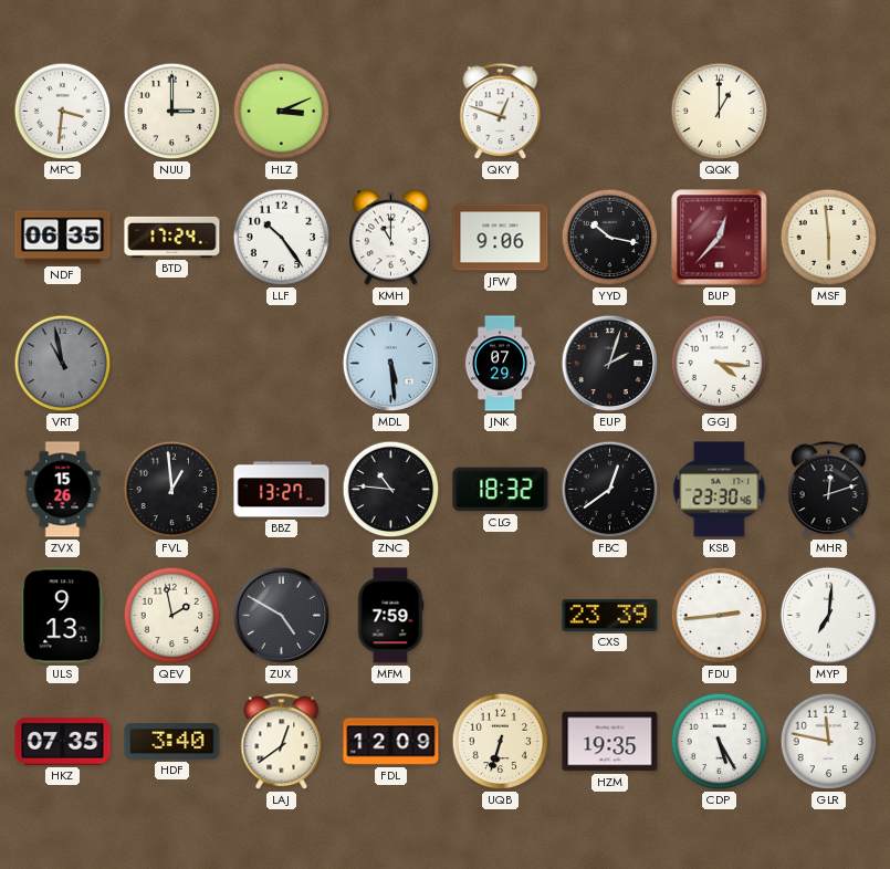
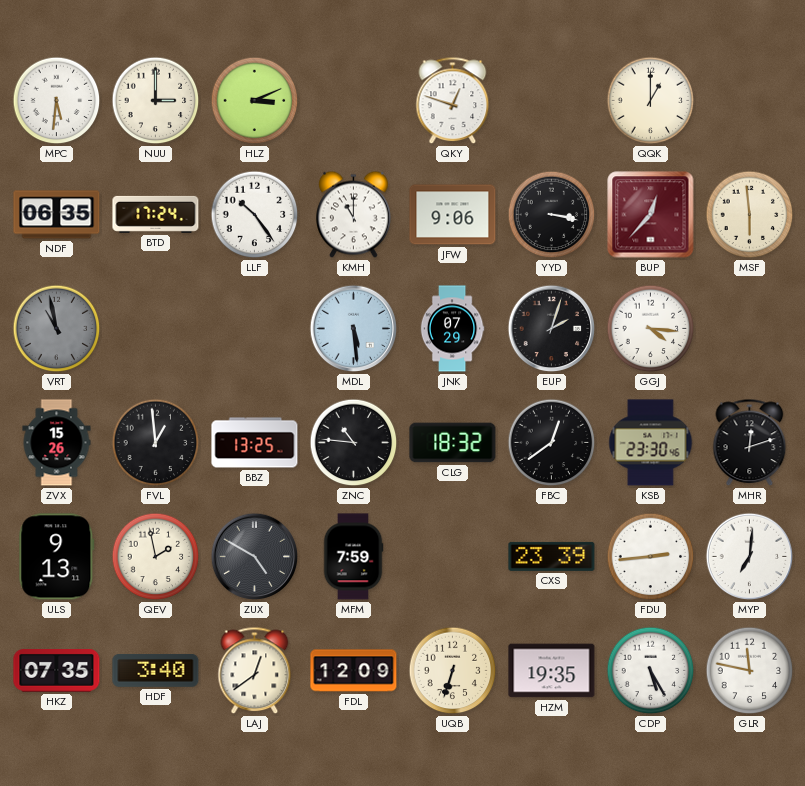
MPC: 3:31 -> 5:31
YYD: 10:17 -> 3:17
BBZ: 13:27 -> 13:25
